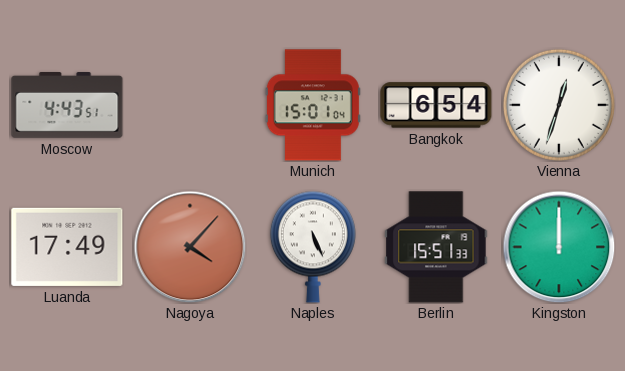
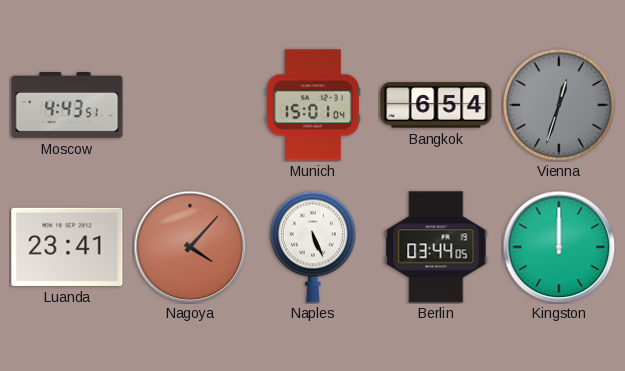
Vienna dial: white -> grey
Luanda: 17:49 -> 23:41
Berlin: 15:51 -> 03:44
